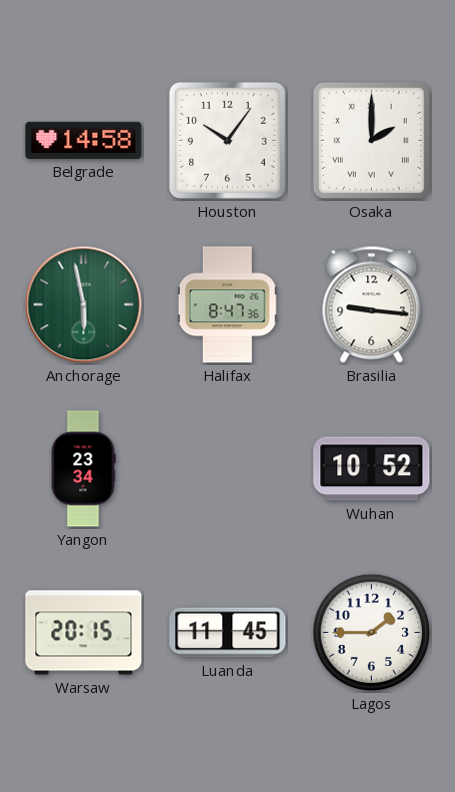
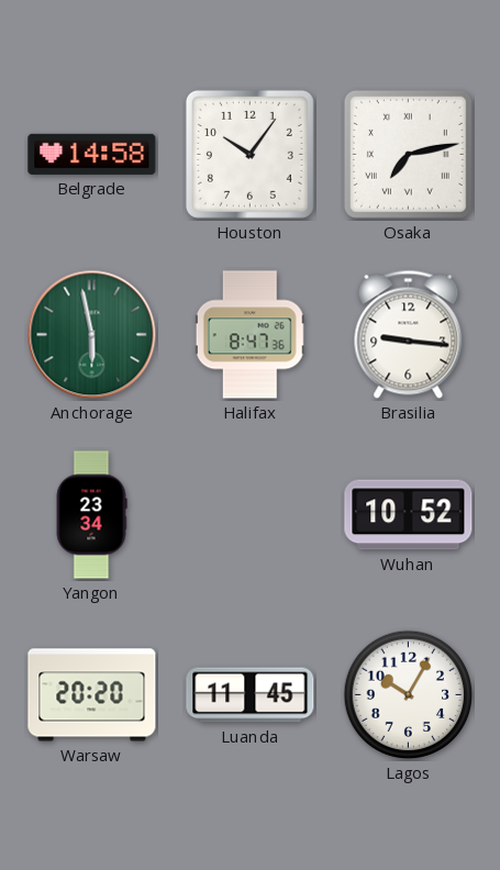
Osaka: 2:00 -> 7:13
Warsaw: 20:15 -> 20:20
Lagos: 1:45 -> 10:05
